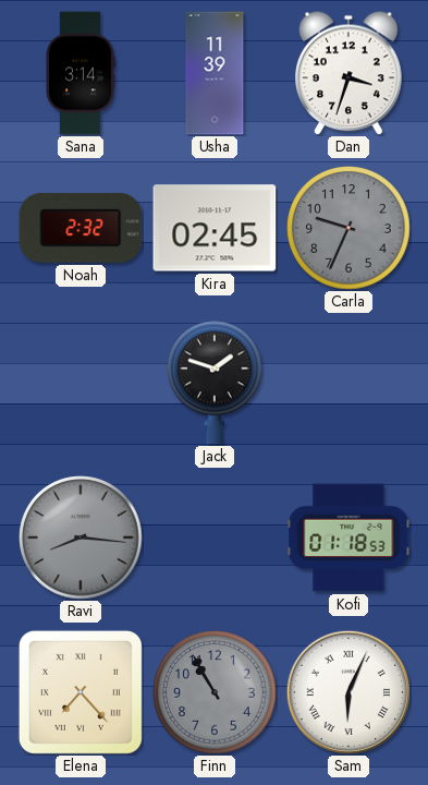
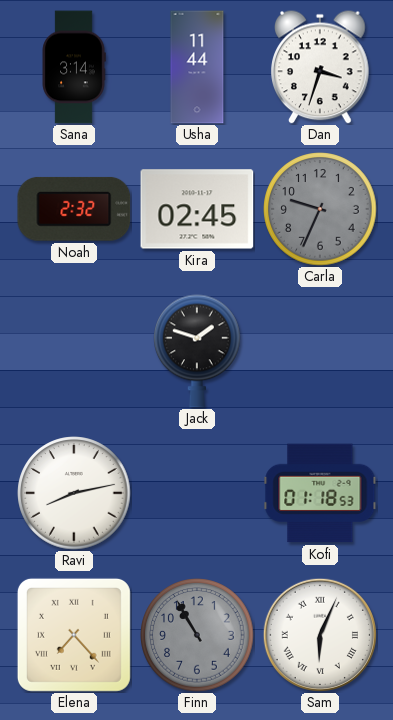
Usha: 11:39 -> 11:44
Ravi: 8:16 -> 8:13
Ravi dial: grey -> white
